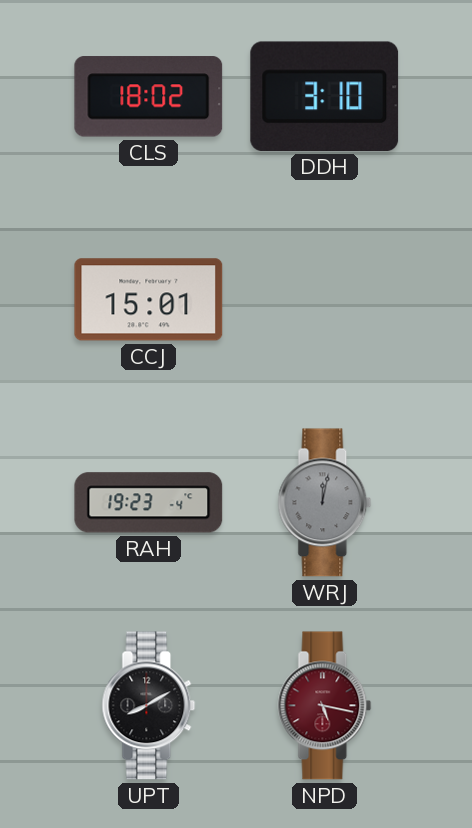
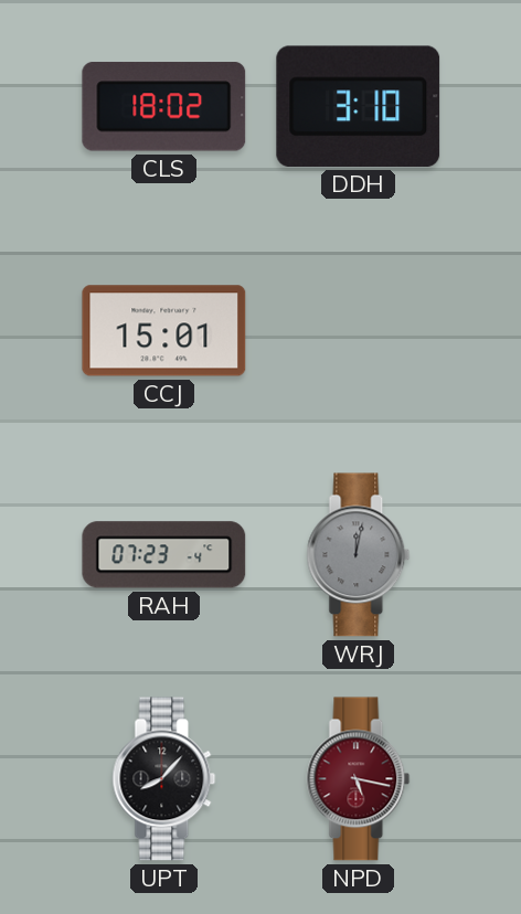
RAH: 19:23 -> 07:23
UPT: 8:10 -> 8:07
